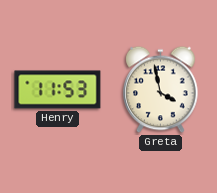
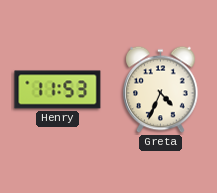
Greta: 3:58 -> 4:34
